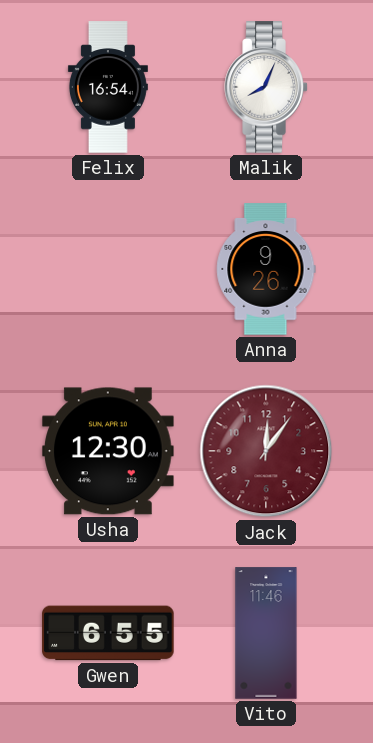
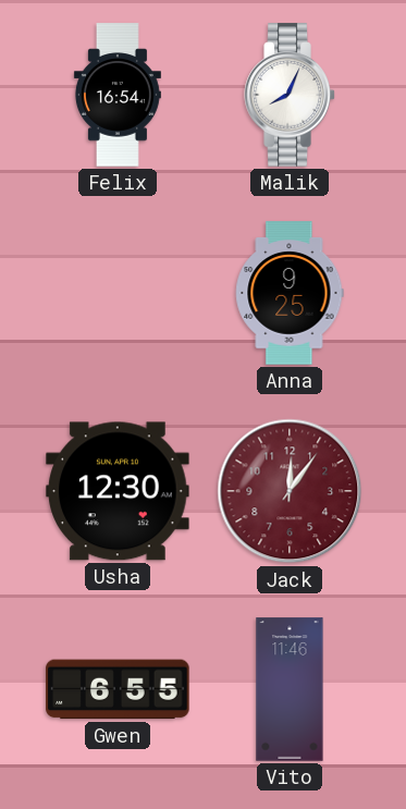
Anna: 9:26 -> 9:25
